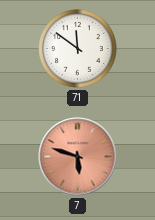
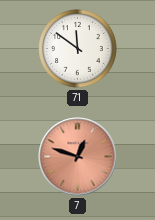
7: 5:48 -> 12:48
